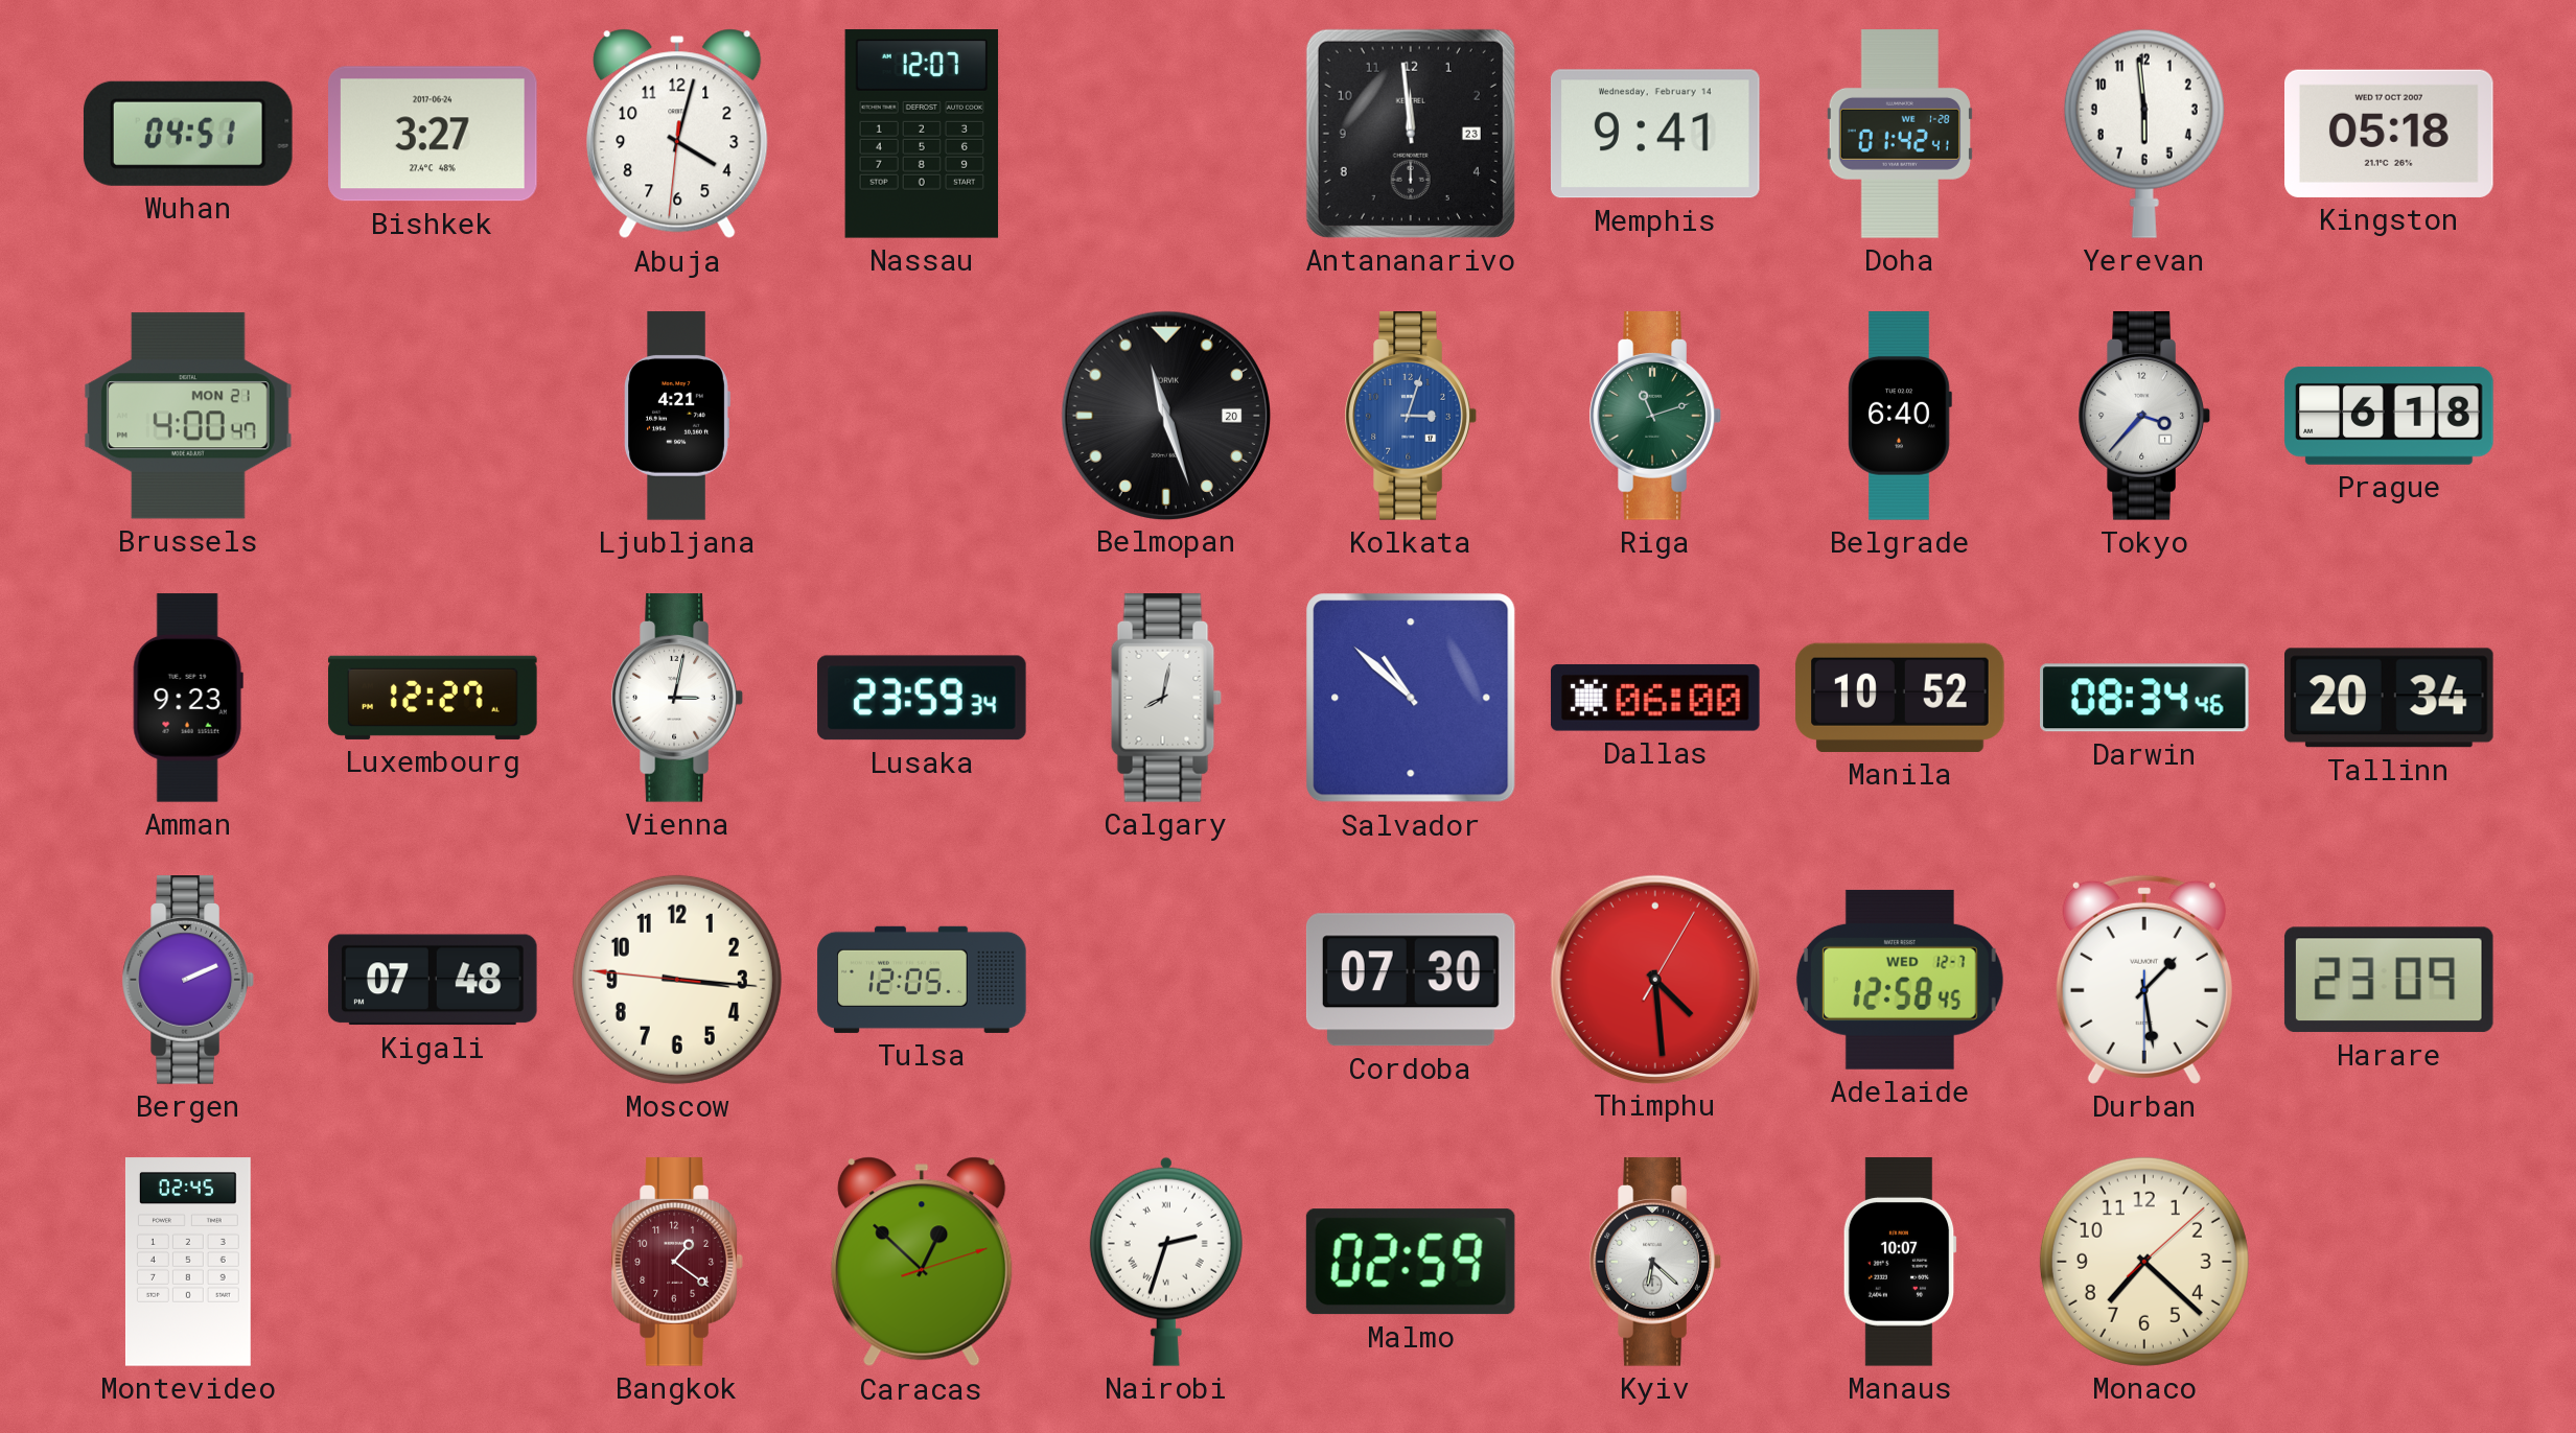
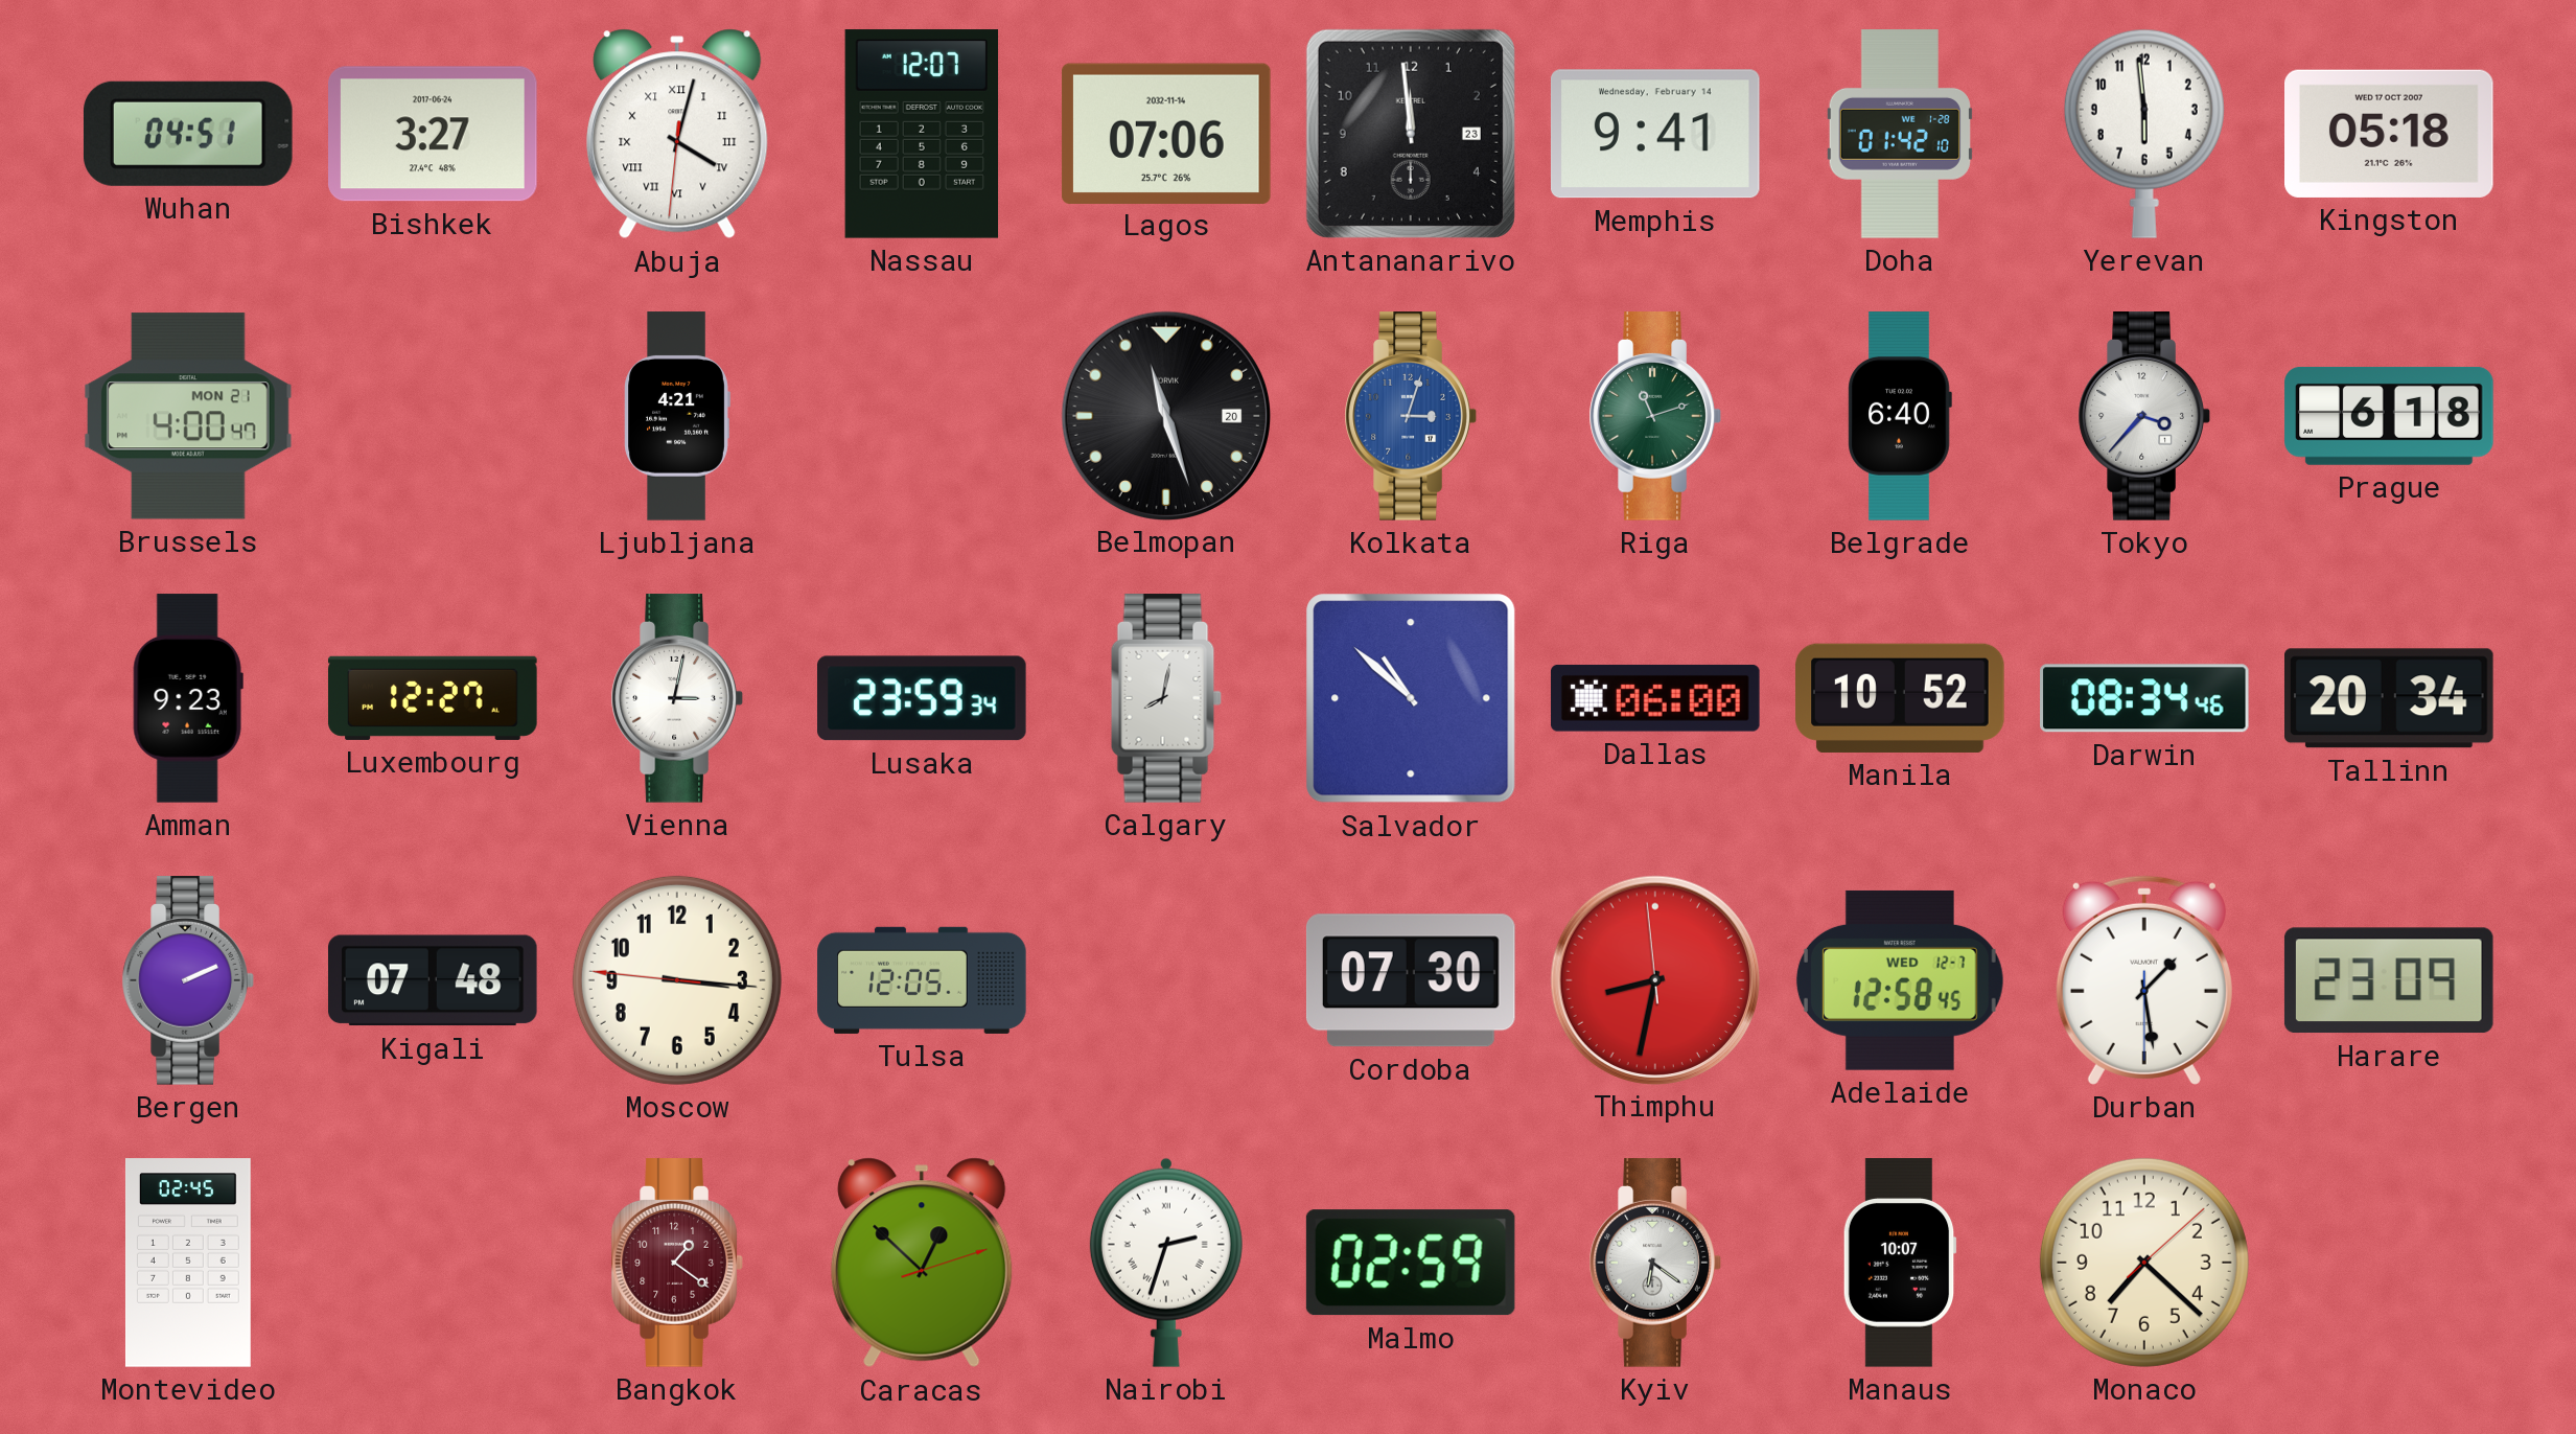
Abuja numerals: Arabic -> Roman
Lagos: none -> 07:06
Doha: 01:42:41 -> 01:42:10
Thimphu: 4:29 -> 8:31
Kyiv: 6:22 -> 6:21
